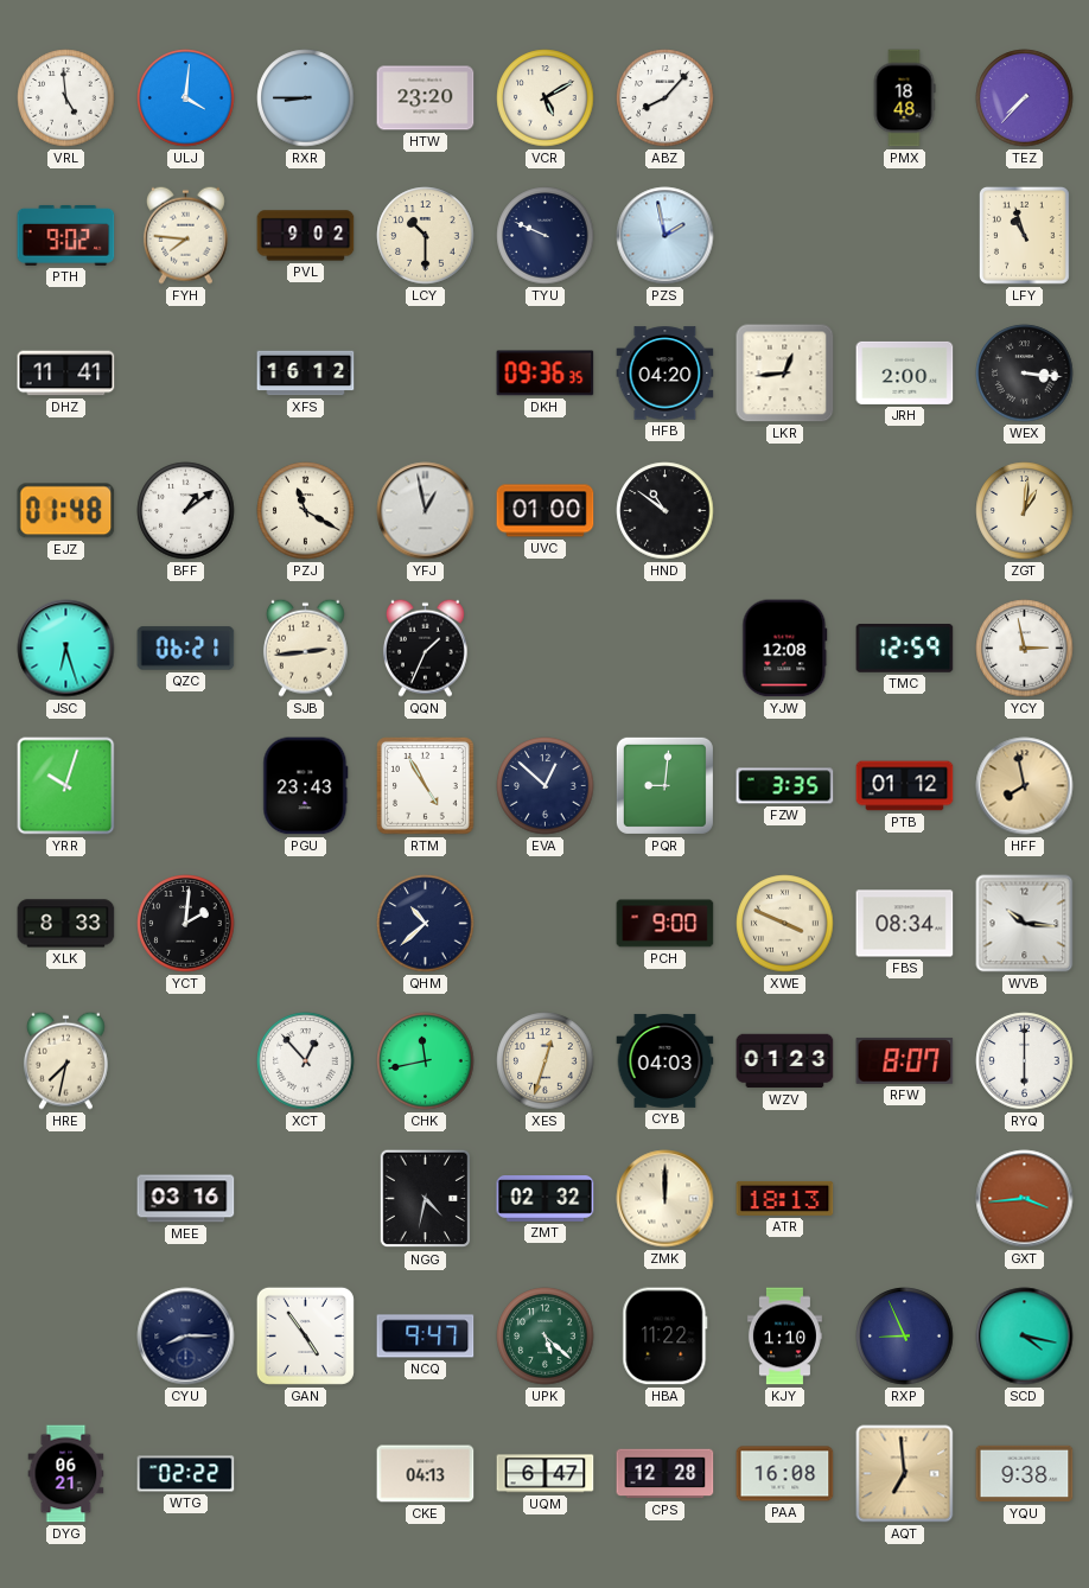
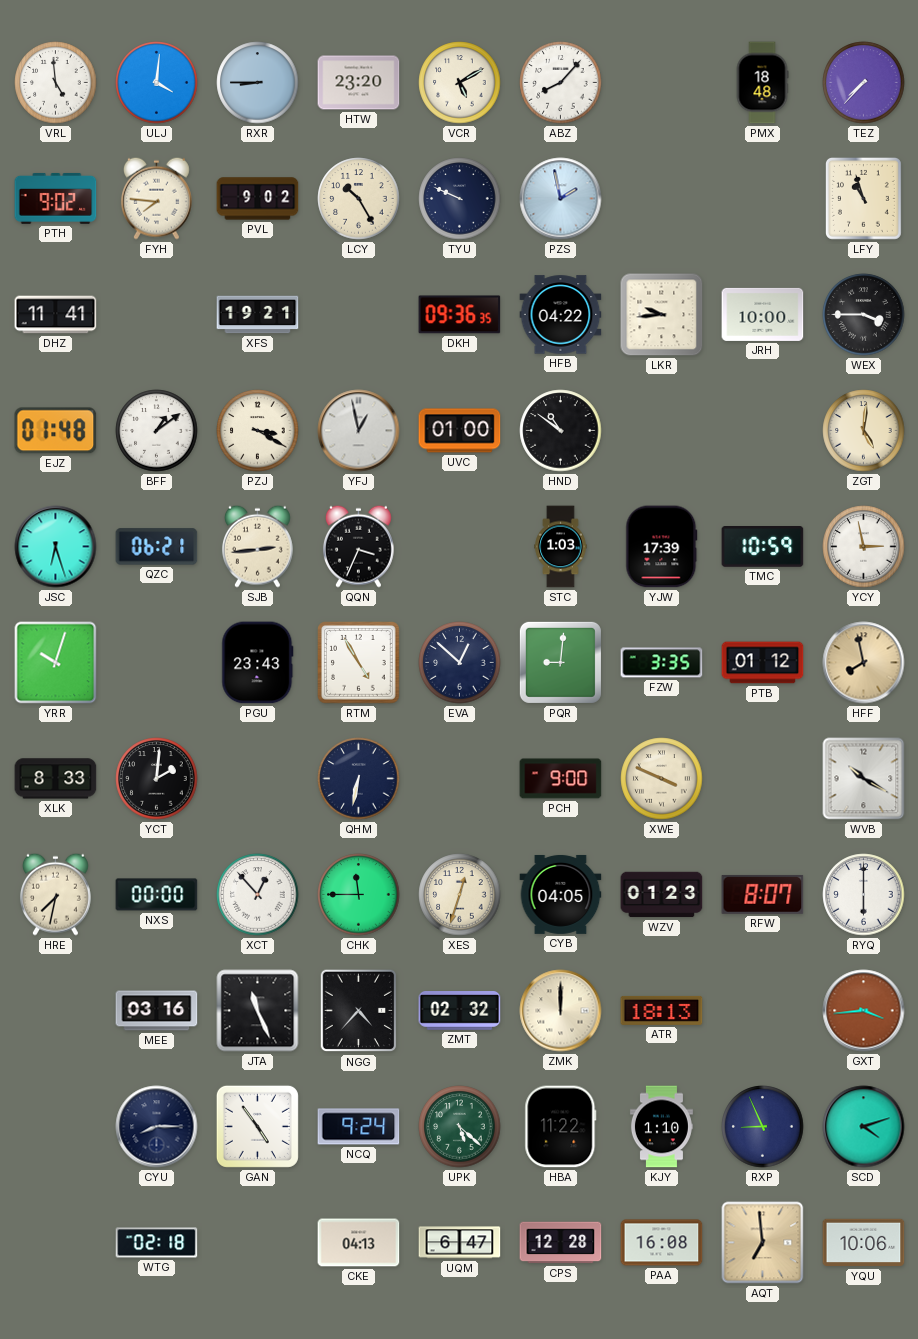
LCY: 10:30 -> 10:25
XFS: 16:12 -> 19:21
HFB: 04:20 -> 04:22
LKR: 12:44 -> 9:44
JRH: 2:00 -> 10:00
WEX: 3:16 -> 3:45
PZJ: 11:20 -> 3:20
ZGT: 1:01 -> 5:01
QQN: 1:34 -> 3:34
STC: none -> 1:03
YJW: 12:08 -> 17:39
TMC: 12:59 -> 10:59
QHM: 10:38 -> 6:32
FBS: 08:34 -> none
WVB: 10:16 -> 10:20
NXS: none -> 00:00
CHK: 11:43 -> 11:45
CYB: 04:03 -> 04:05
JTA: none -> 11:26
NGG: 4:32 -> 4:37
NCQ: 9:47 -> 9:24
SCD: 4:17 -> 4:12
DYG: 06:21 -> none
WTG: 02:22 -> 02:18
YQU: 9:38 -> 10:06
